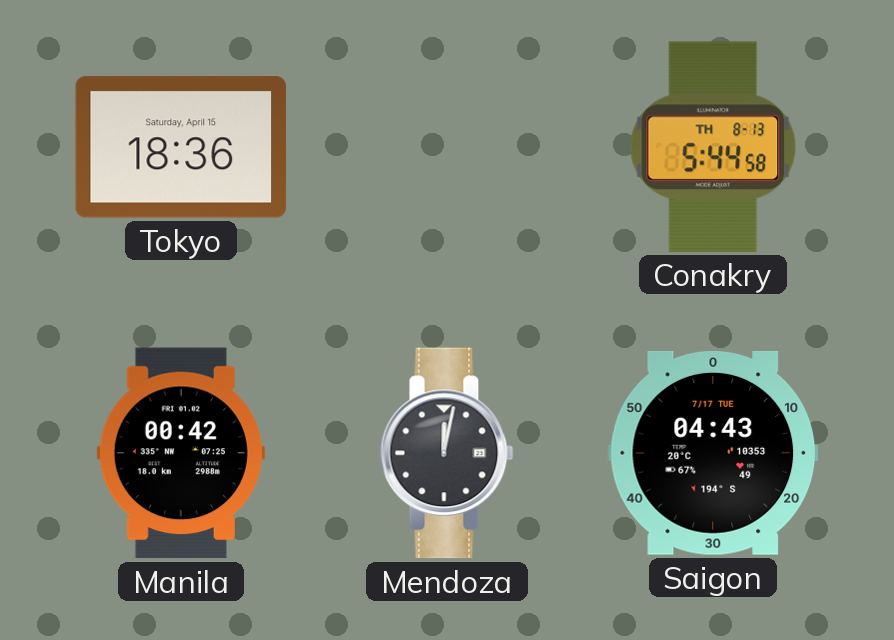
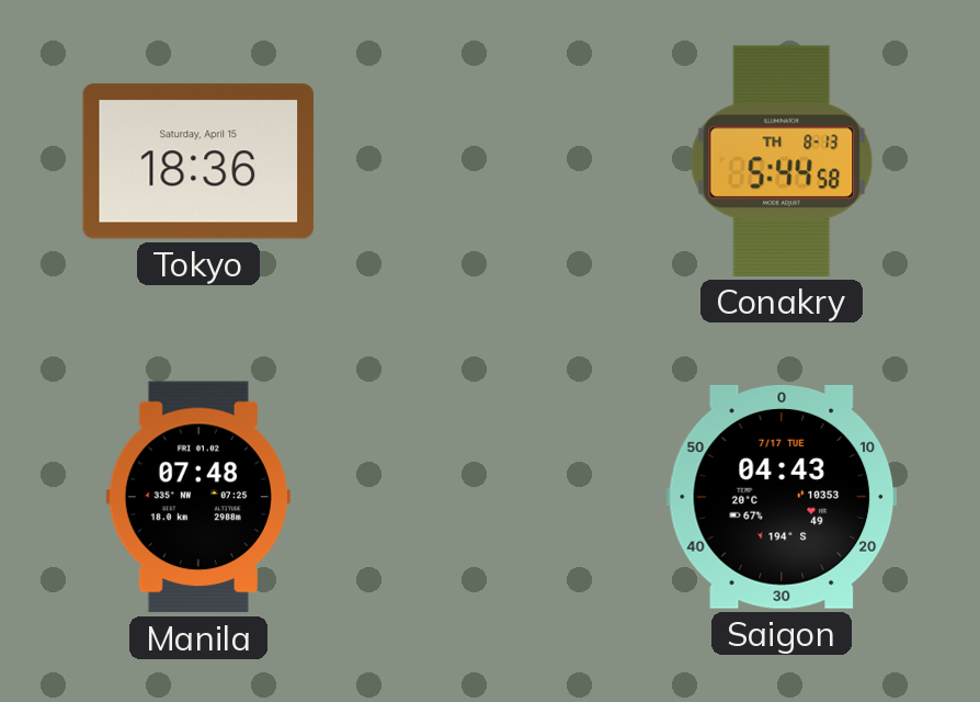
Manila: 00:42 -> 07:48
Mendoza: 12:02 -> none
